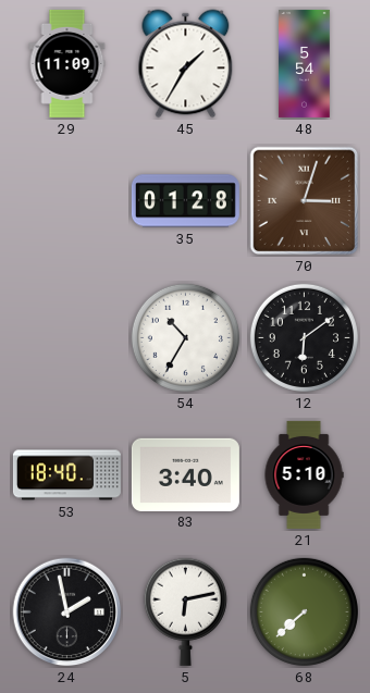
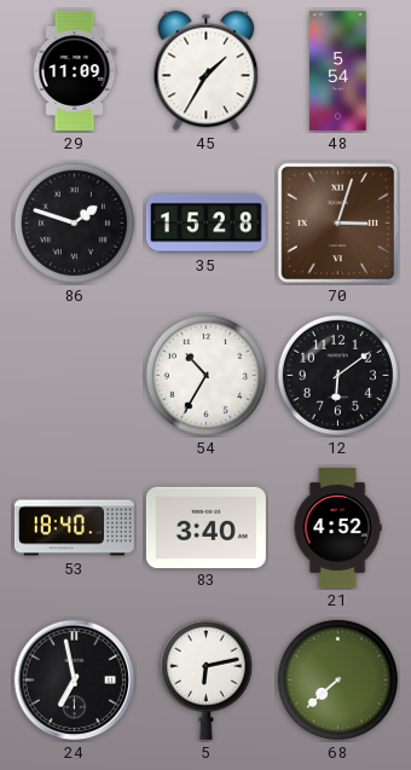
86: none -> 1:48
35: 01:28 -> 15:28
21: 5:10 -> 4:52
24: 1:58 -> 6:58
